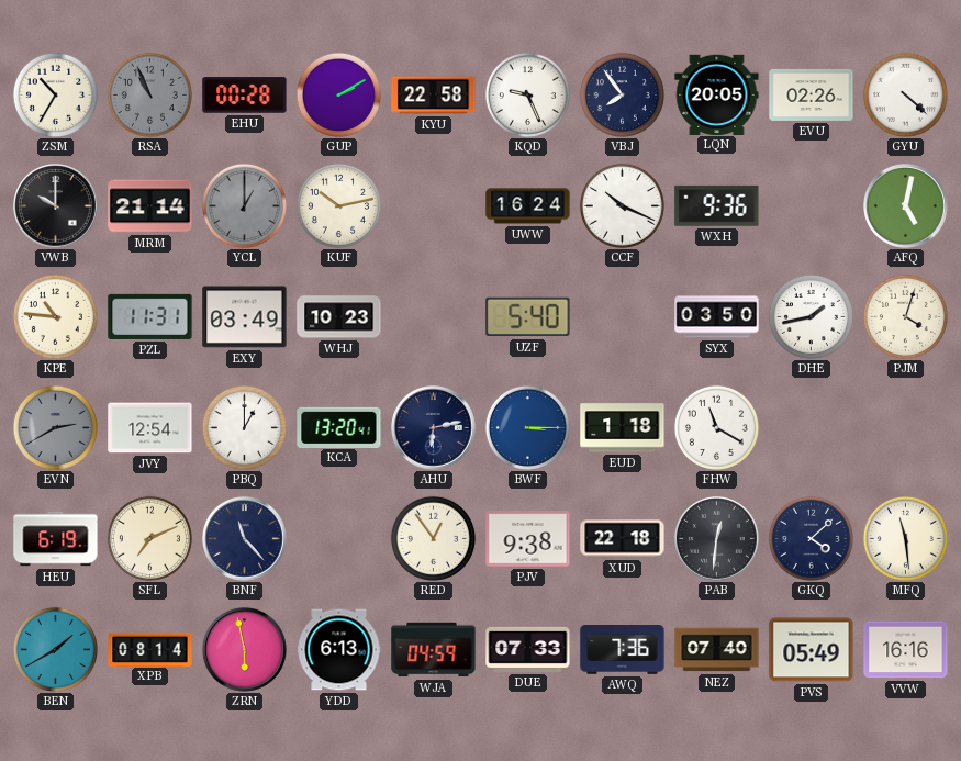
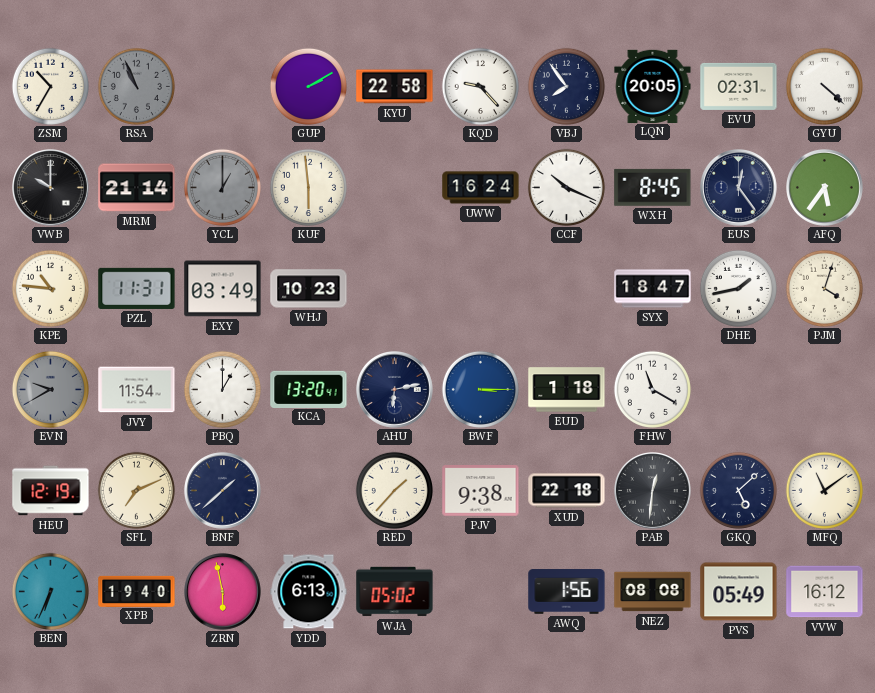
EHU: 00:28 -> none
KQD: 9:26 -> 9:23
EVU: 02:26 -> 02:31
KUF: 10:13 -> 5:59
WXH: 9:36 -> 8:45
EUS: none -> 12:24
AFQ: 5:02 -> 5:36
UZF: 5:40 -> none
SYX: 03:50 -> 18:47
EVN: 2:40 -> 9:40
JVY: 12:54 -> 11:54
HEU: 6:19 -> 12:19
BNF: 11:23 -> 1:38
RED: 12:54 -> 1:37
GKQ: 4:08 -> 5:08
MFQ: 11:29 -> 11:09
BEN: 1:40 -> 6:34
XPB: 08:14 -> 19:40
WJA: 04:59 -> 05:02
DUE: 07:33 -> none
AWQ: 7:36 -> 1:56
NEZ: 07:40 -> 08:08
VVW: 16:16 -> 16:12
